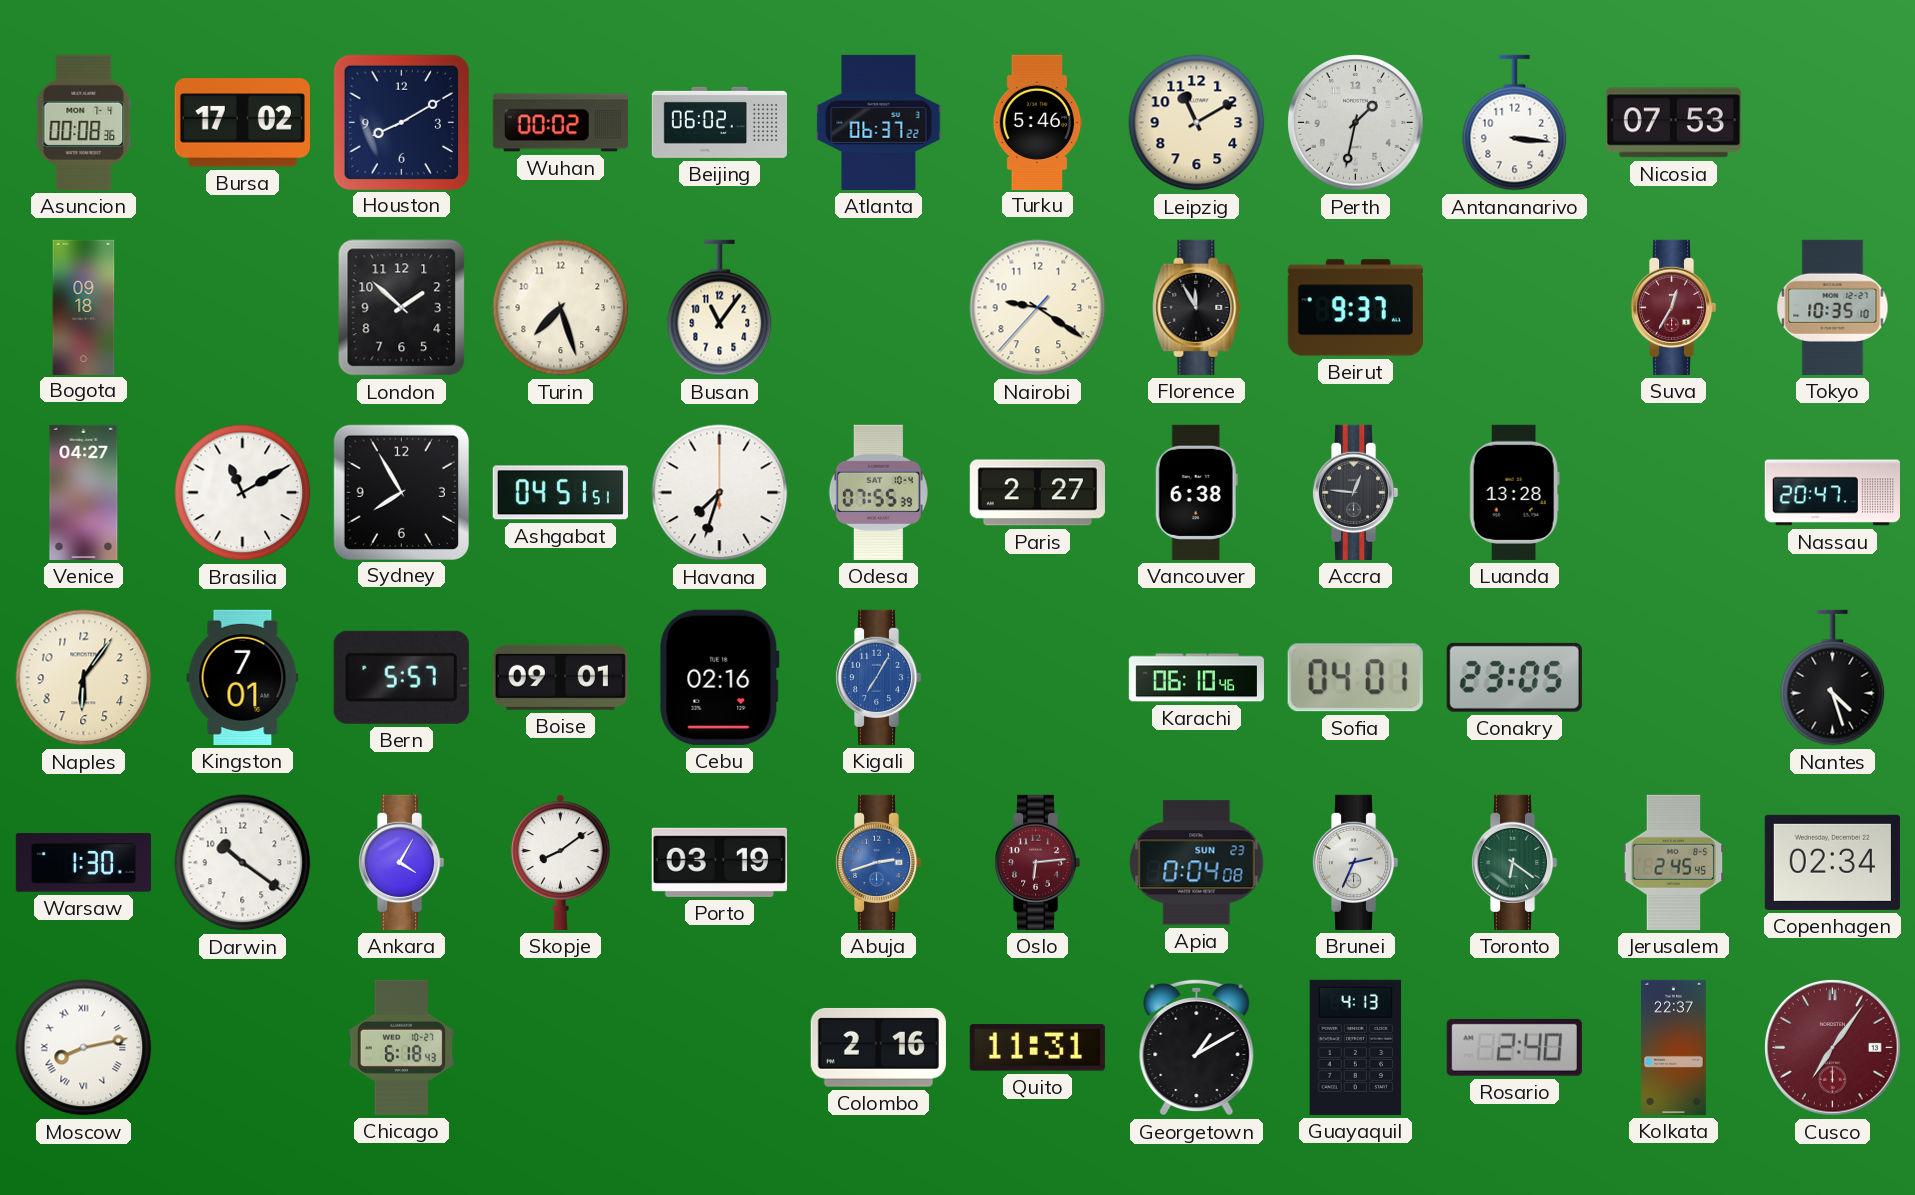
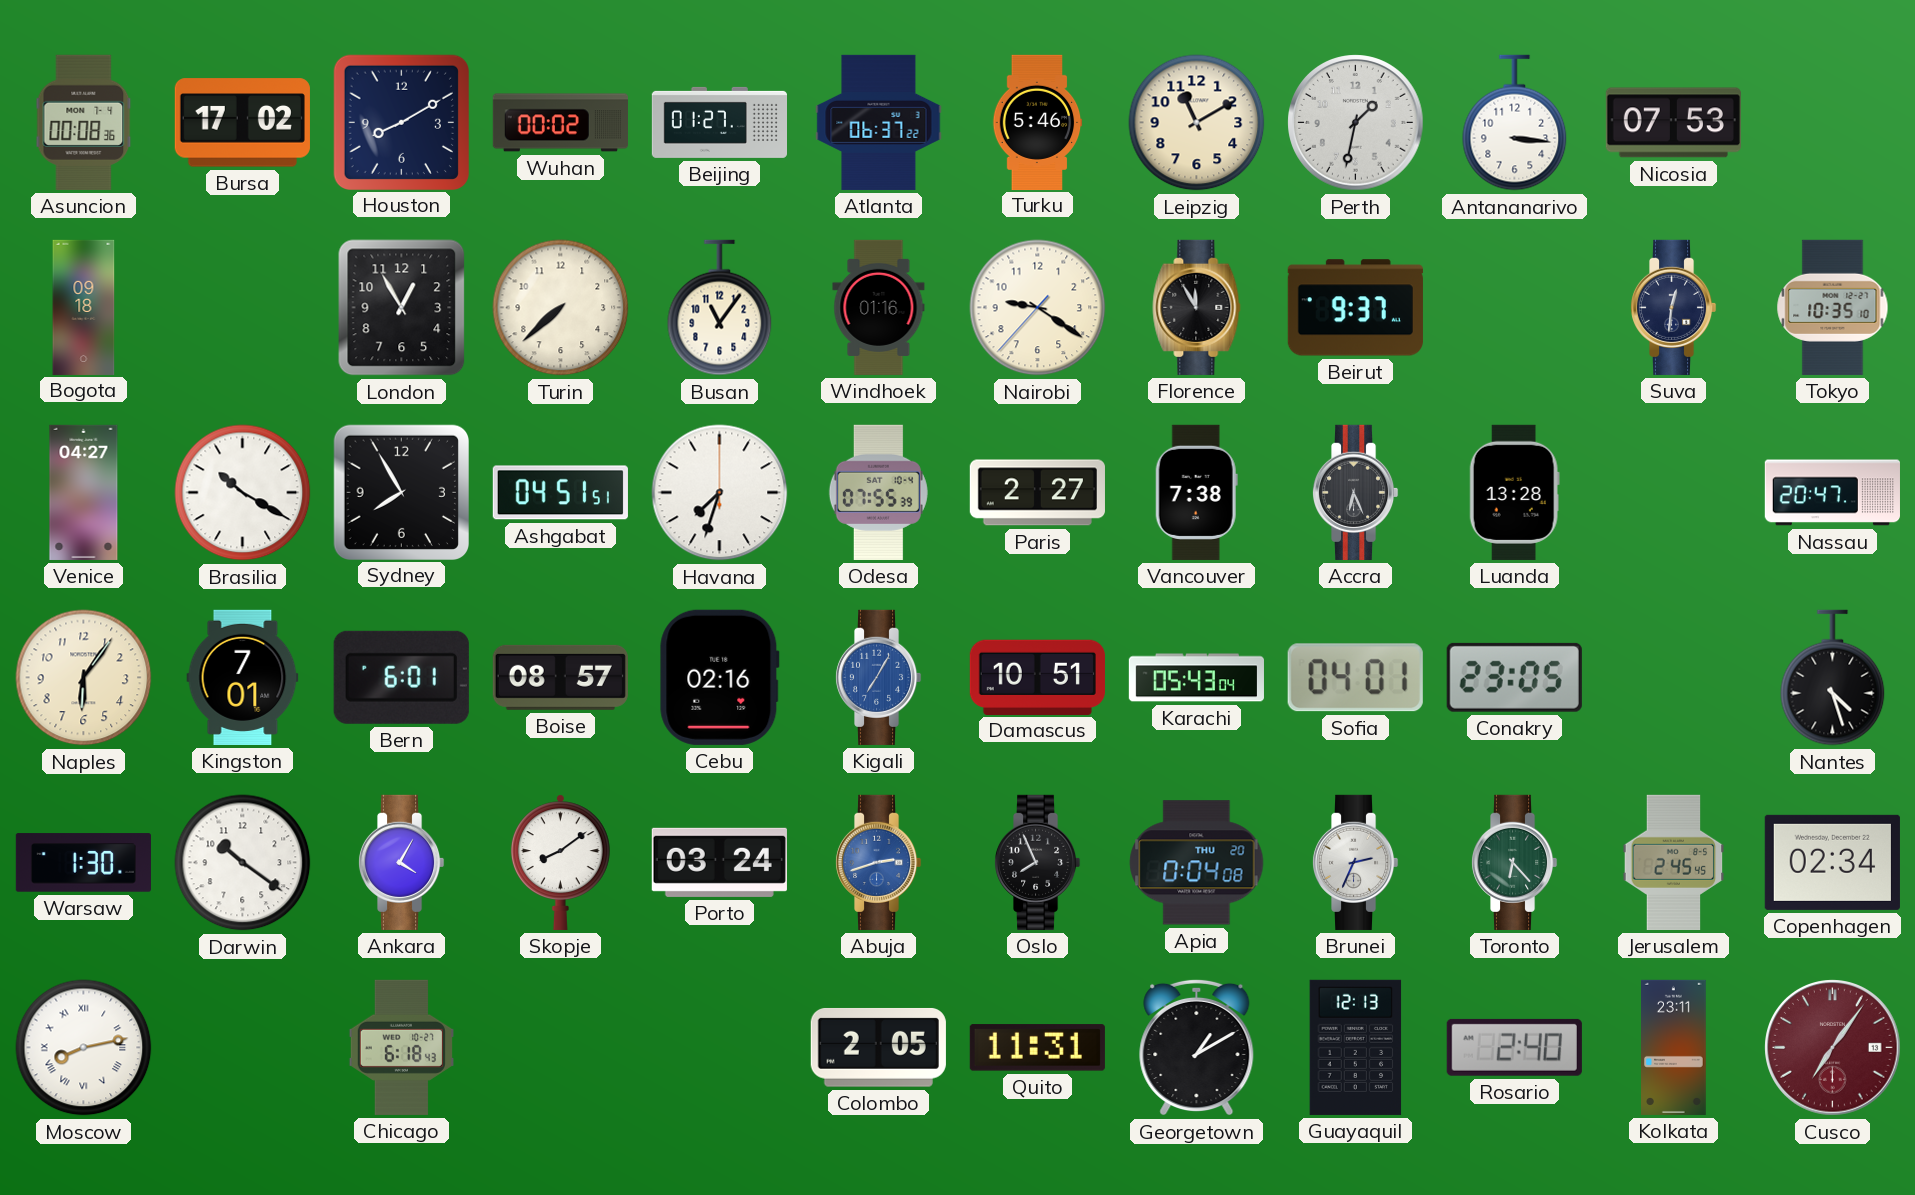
Beijing: 06:02 -> 01:27
London: 1:52 -> 12:55
Turin: 7:27 -> 7:38
Windhoek: none -> 01:16
Suva: 12:35 -> 12:31
Suva dial: burgundy -> navy
Brasilia: 11:10 -> 10:20
Vancouver: 6:38 -> 7:38
Accra: 12:46 -> 6:26
Bern: 5:57 -> 6:01
Boise: 09:01 -> 08:57
Damascus: none -> 10:51
Karachi: 06:10 -> 05:43
Porto: 03:19 -> 03:24
Oslo: 6:14 -> 7:56
Oslo dial: burgundy -> black
Apia date: SUN 23 -> THU 20
Toronto: 6:21 -> 6:23
Colombo: 2:16 -> 2:05
Guayaquil: 4:13 -> 12:13
Kolkata: 22:37 -> 23:11
